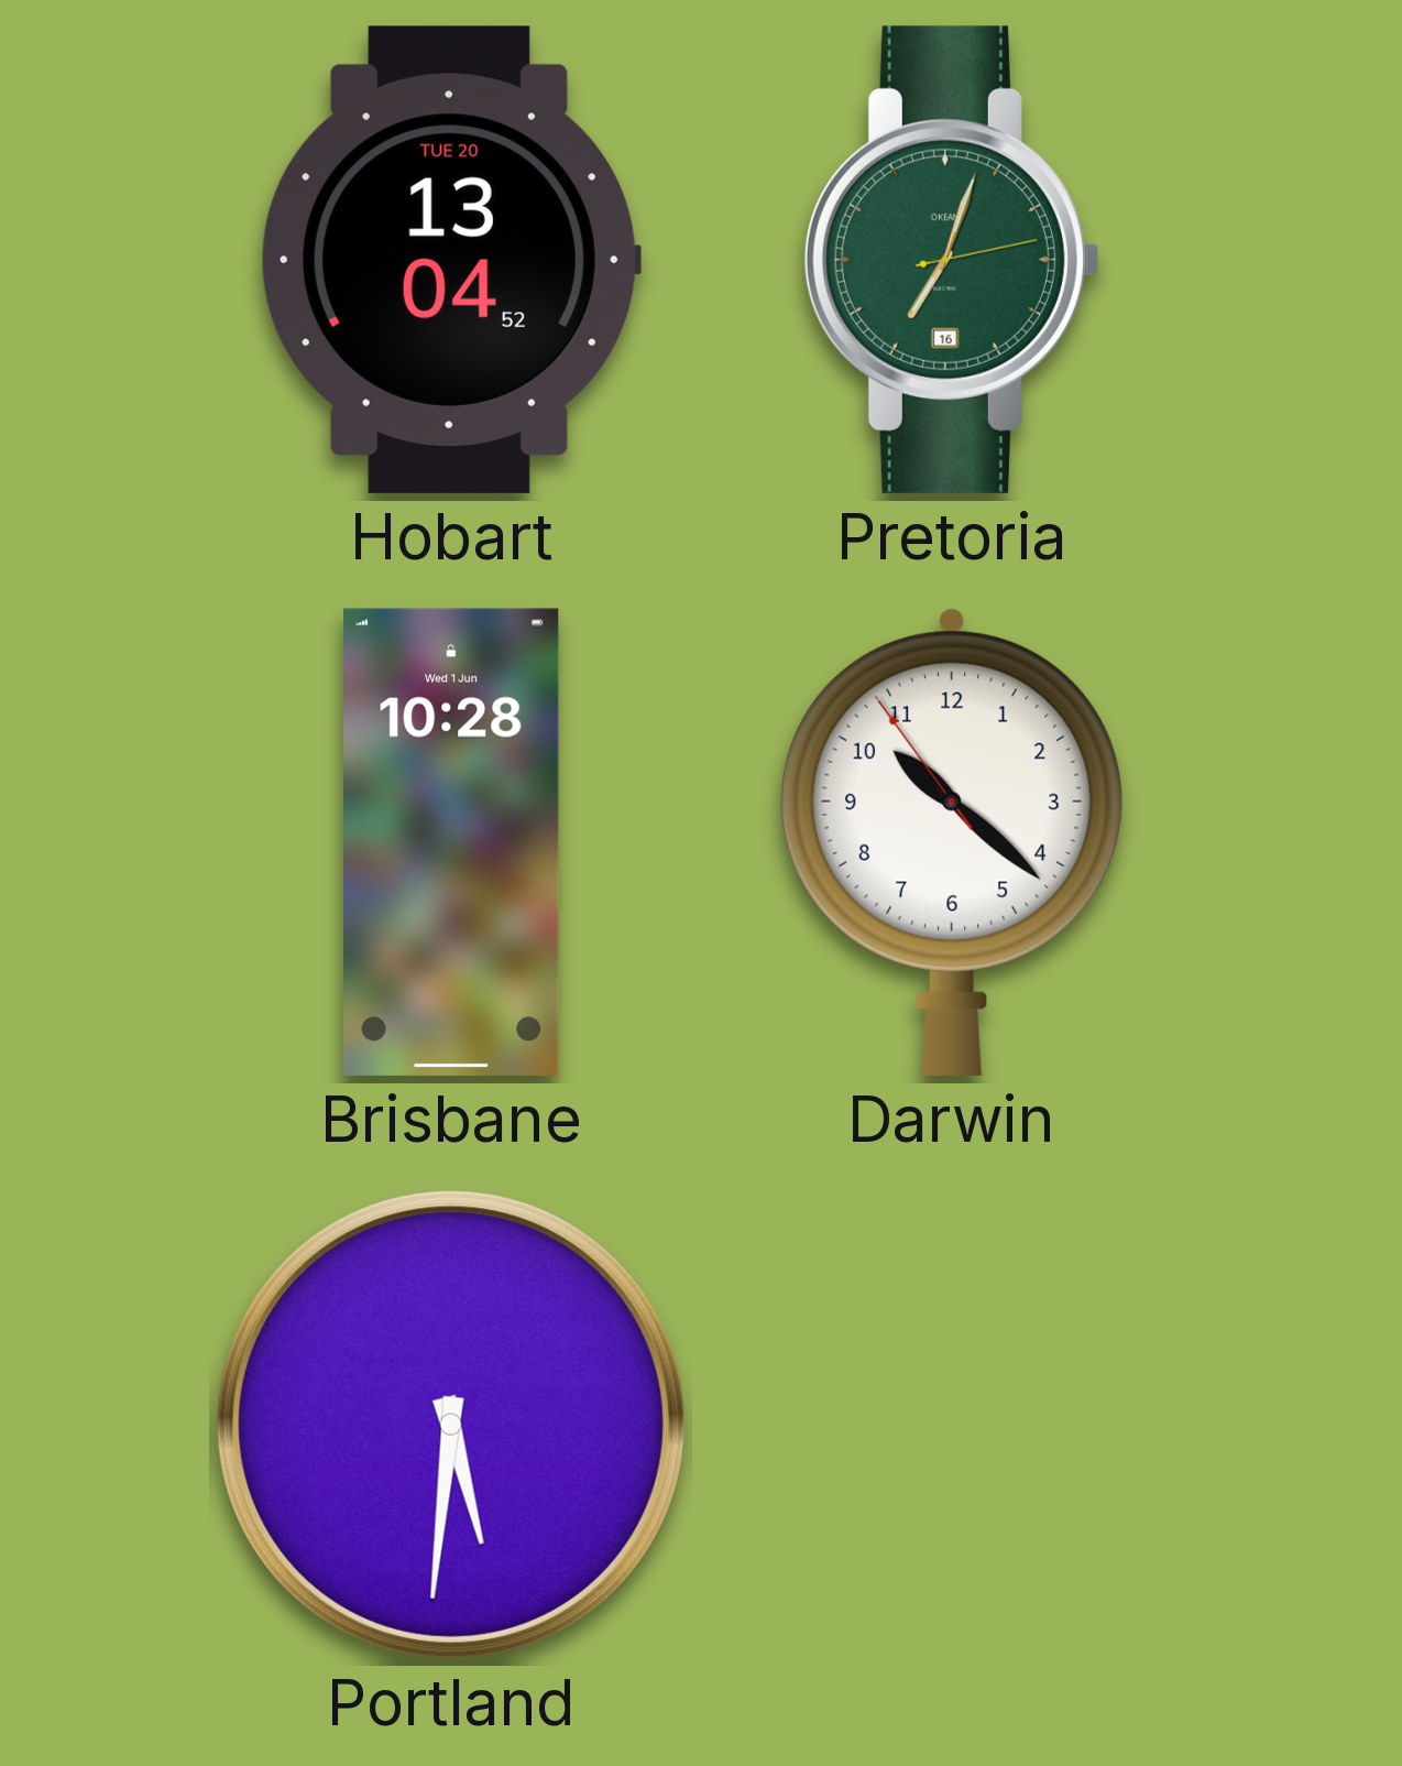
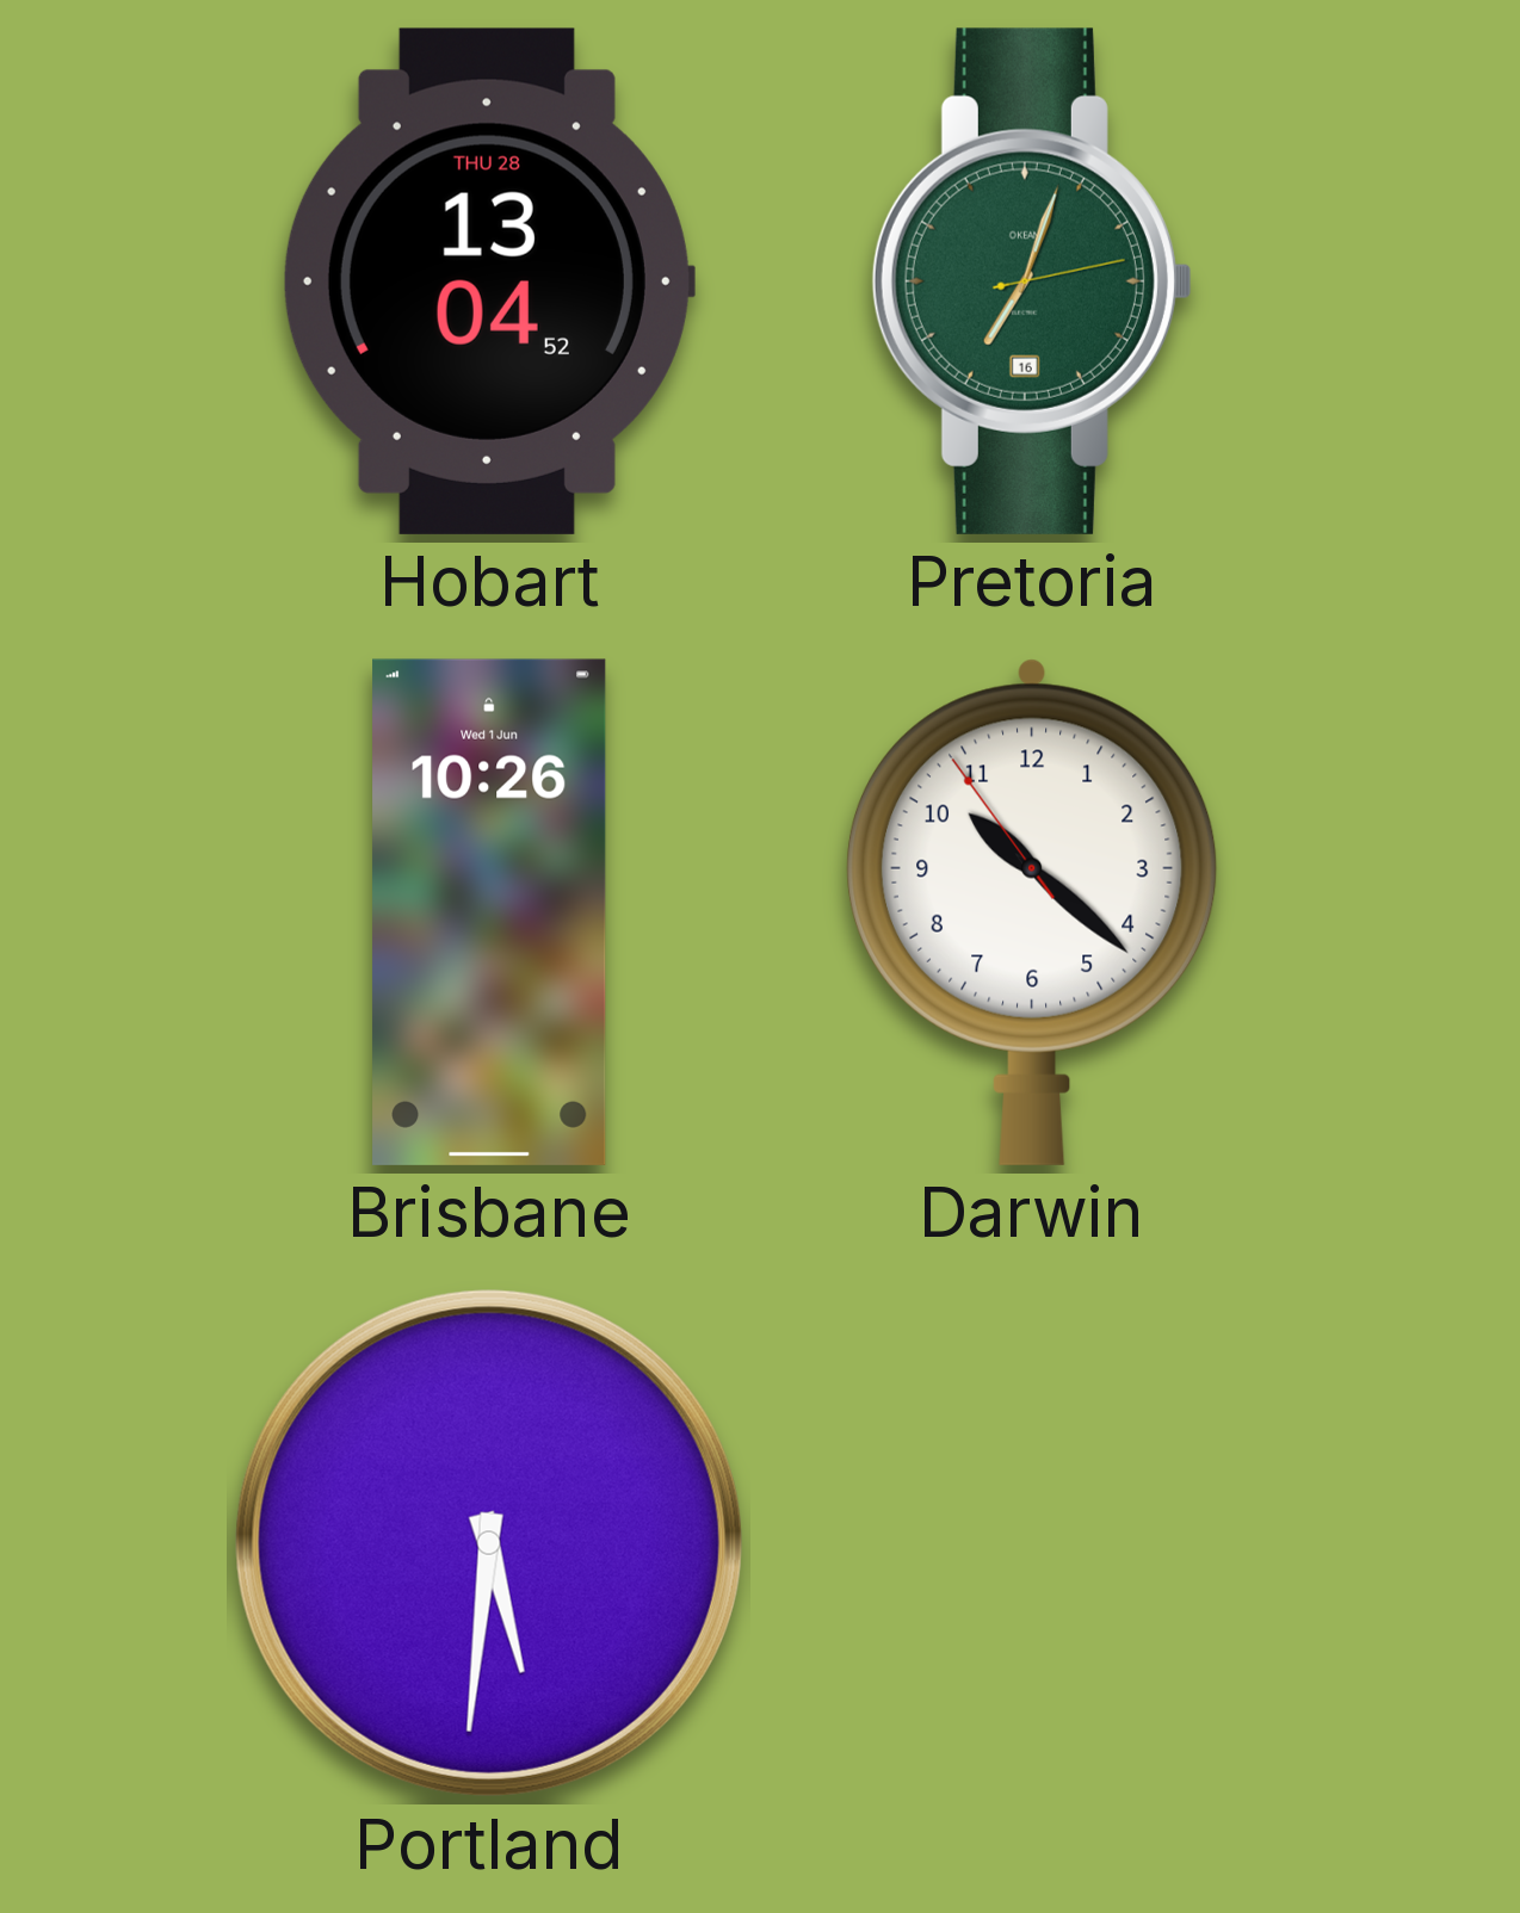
Hobart date: TUE 20 -> THU 28
Brisbane: 10:28 -> 10:26
